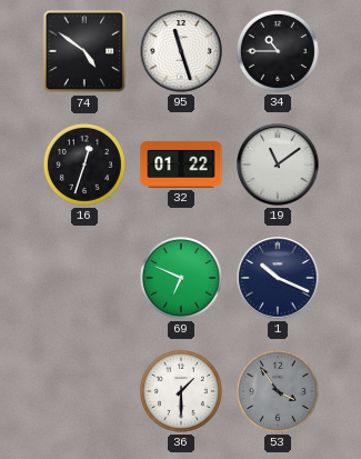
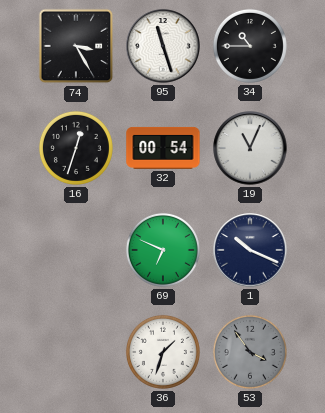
74: 4:51 -> 3:25
32: 01:22 -> 00:54
19: 11:09 -> 11:04
36: 1:30 -> 1:33
